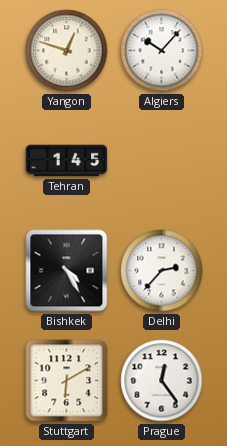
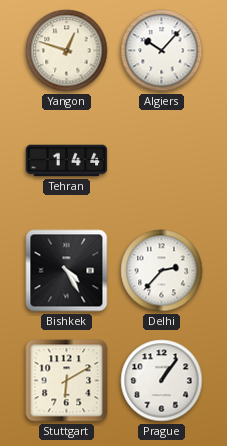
Tehran: 1:45 -> 1:44
Prague: 12:24 -> 1:06
